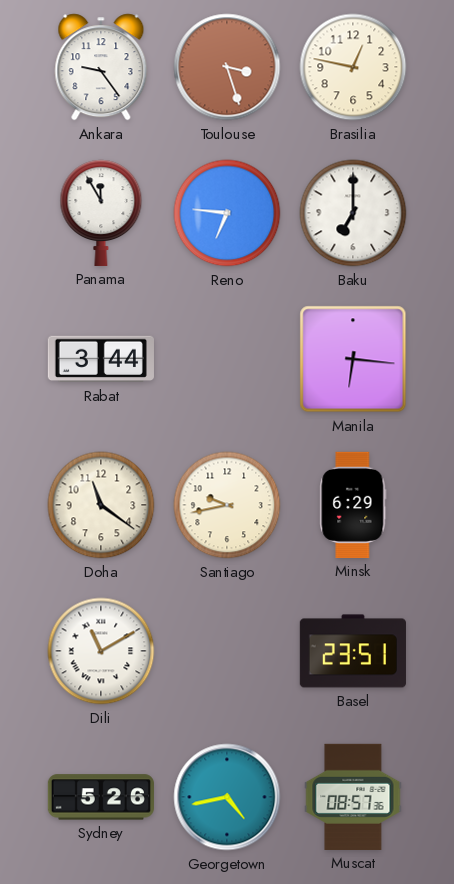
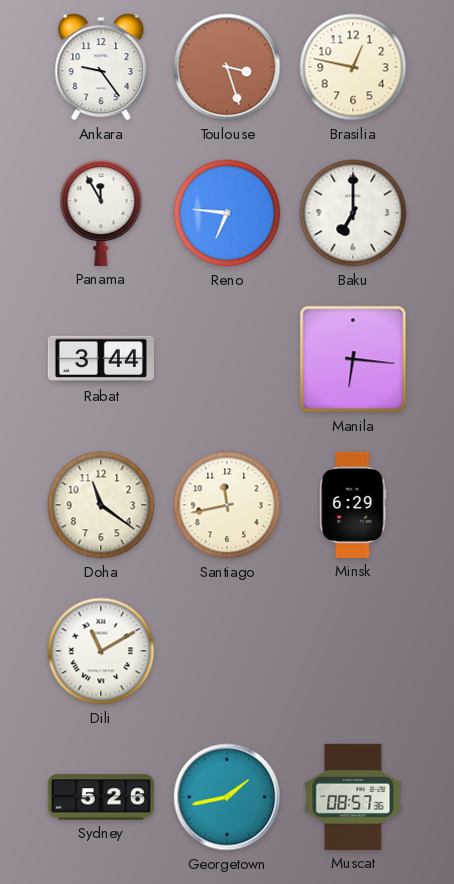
Santiago: 9:43 -> 11:43
Basel: 23:51 -> none
Georgetown: 4:43 -> 1:43
